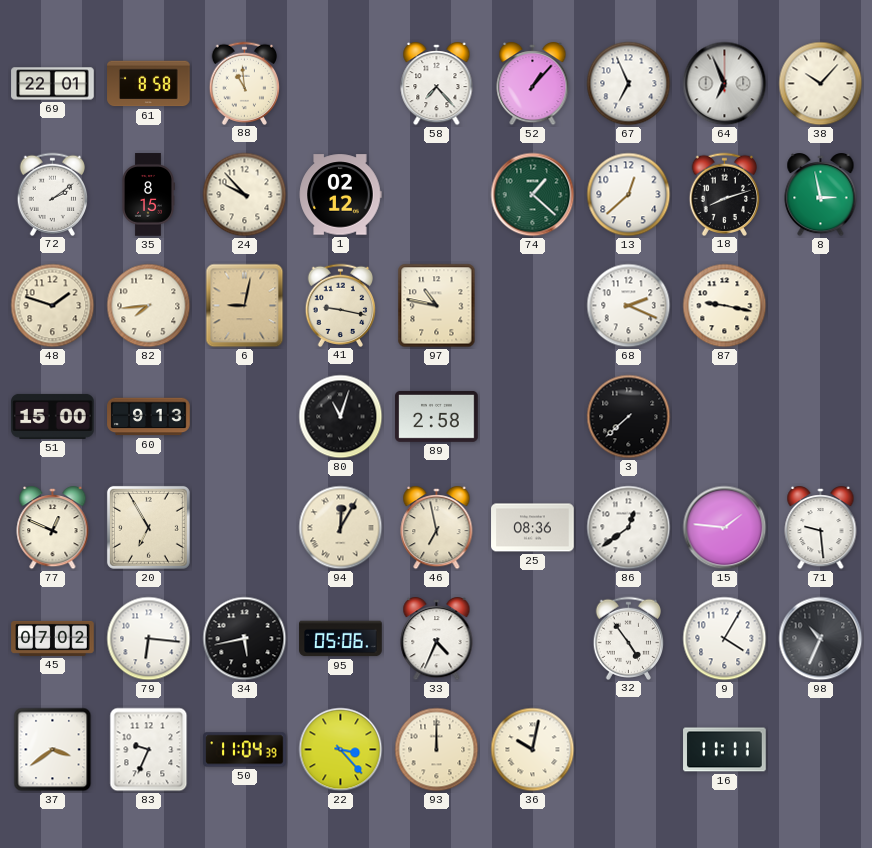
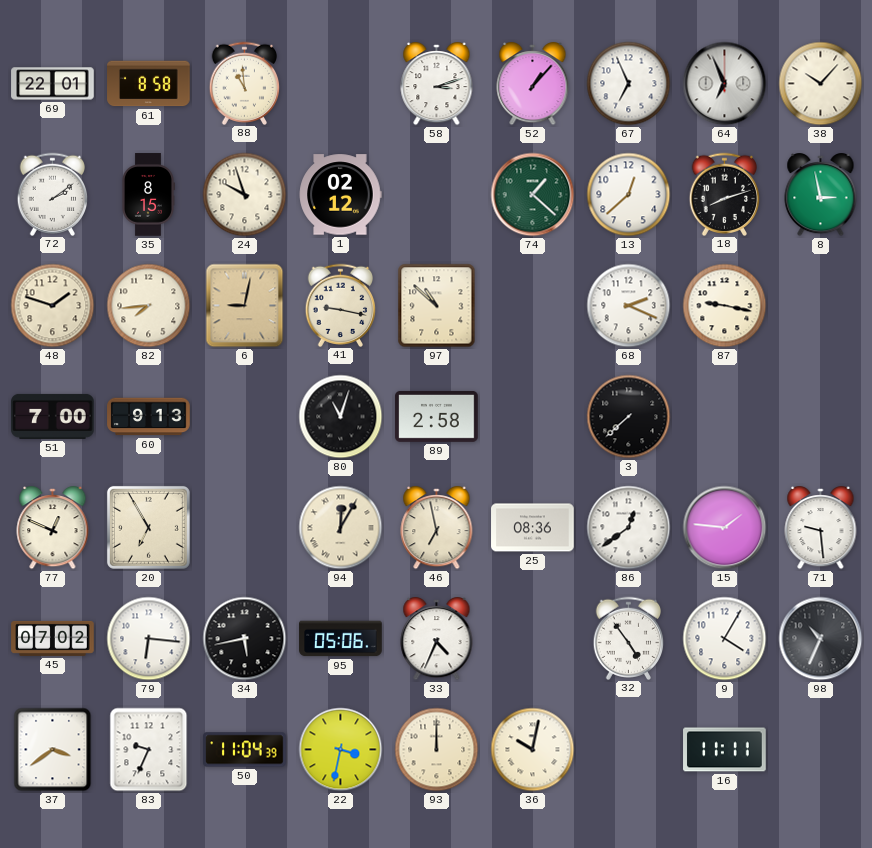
58: 7:23 -> 3:12
24: 9:53 -> 9:57
97: 10:47 -> 10:52
51: 15:00 -> 7:00
22: 3:23 -> 3:32
